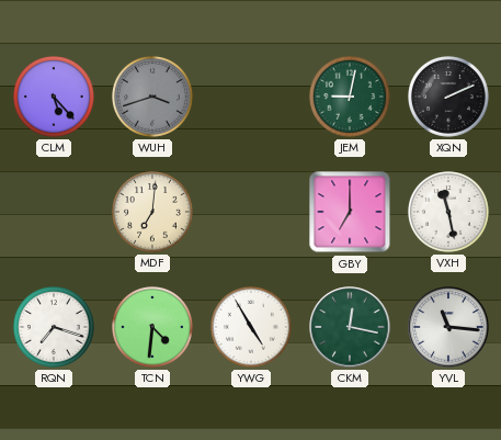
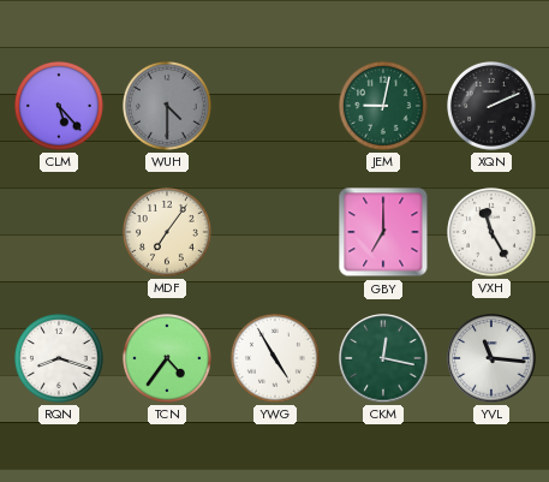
WUH: 3:42 -> 4:30
MDF: 7:01 -> 7:06
VXH: 11:28 -> 11:25
RQN: 7:18 -> 8:18
TCN: 4:31 -> 4:36
